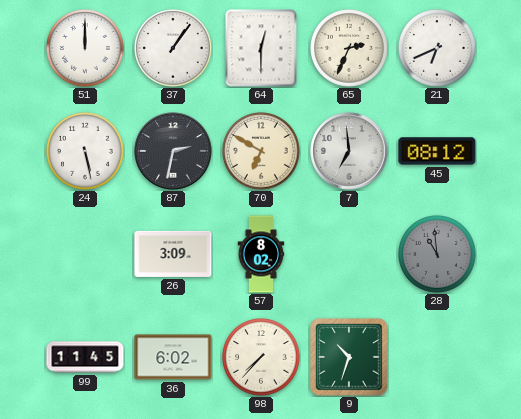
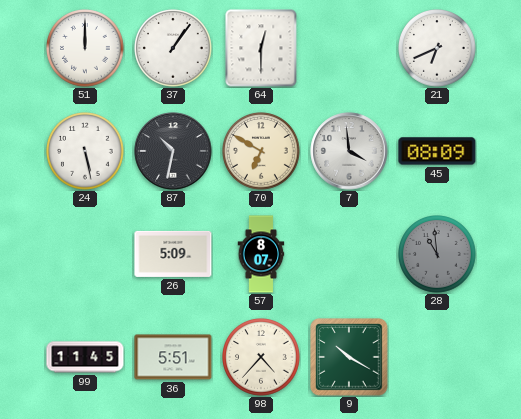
65: 2:34 -> none
87: 2:32 -> 10:32
7: 6:59 -> 3:59
45: 08:12 -> 08:09
26: 3:09 -> 5:09
57: 8:02 -> 8:07
36: 6:02 -> 5:51
98: 7:37 -> 4:37
9: 10:33 -> 10:20
